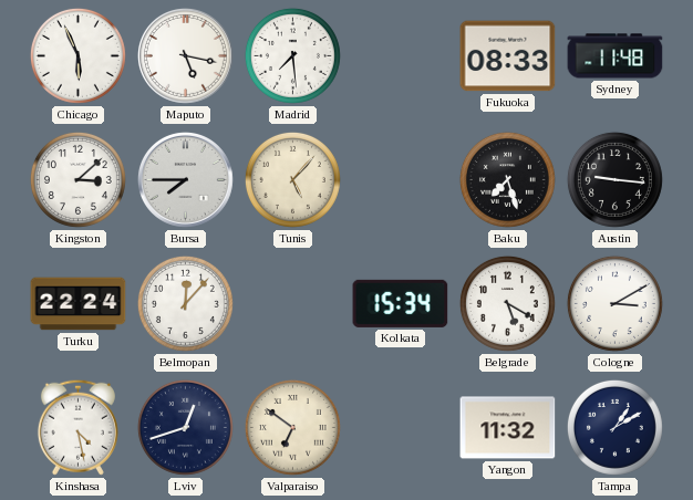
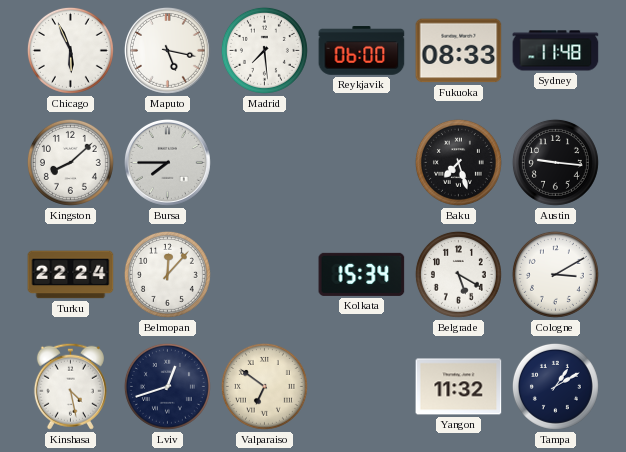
Reykjavik: none -> 06:00
Kingston: 3:08 -> 8:08
Tunis: 5:07 -> none
